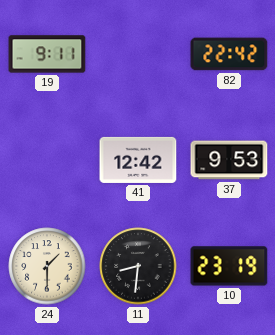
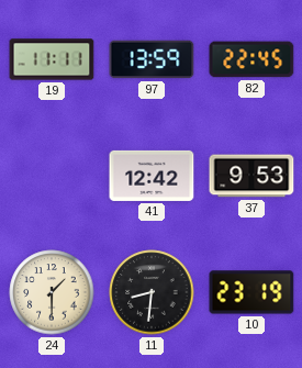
19: 9:11 -> 11:11
97: none -> 13:59
82: 22:42 -> 22:45
